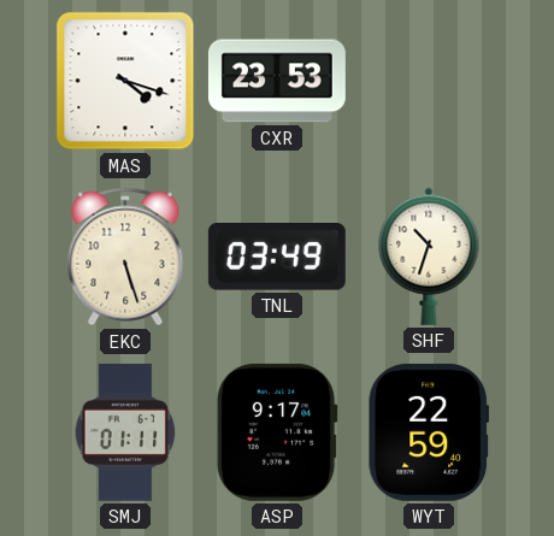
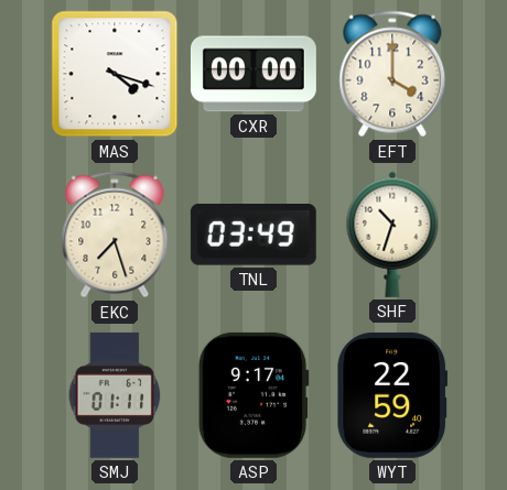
CXR: 23:53 -> 00:00
EFT: none -> 4:00
EKC: 5:27 -> 7:27
